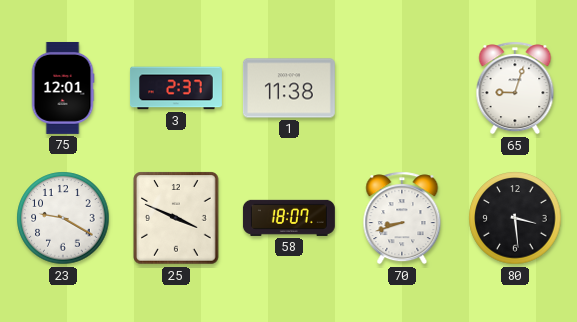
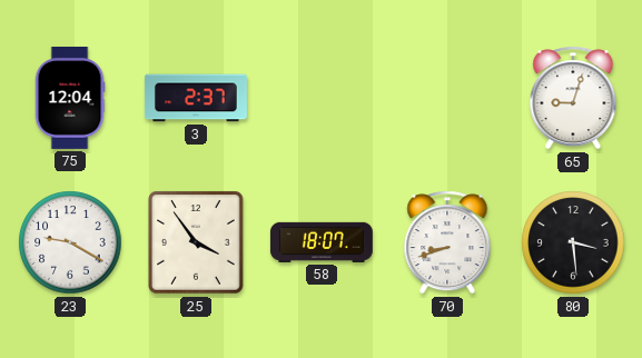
75: 12:01 -> 12:04
1: 11:38 -> none
25: 3:49 -> 3:54
